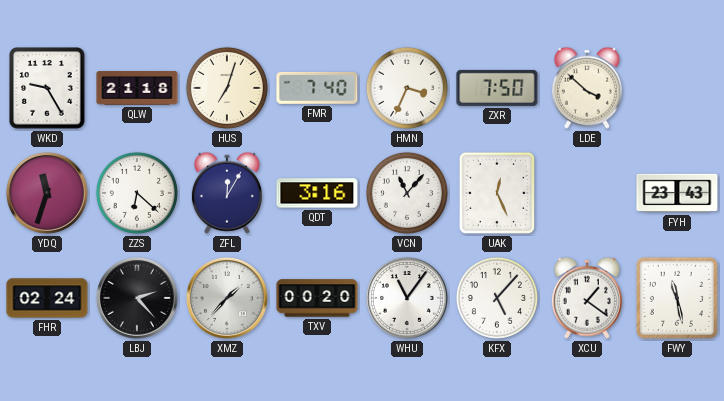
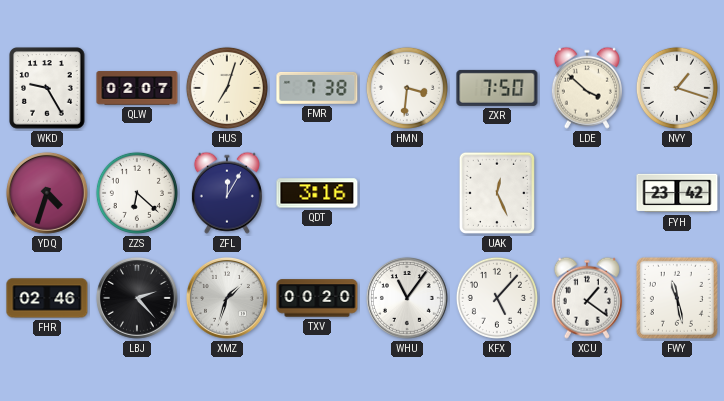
QLW: 21:18 -> 02:07
FMR: 7:40 -> 7:38
HMN: 3:34 -> 3:31
NVY: none -> 1:18
YDQ: 11:33 -> 4:33
VCN: 11:07 -> none
FYH: 23:43 -> 23:42
FHR: 02:24 -> 02:46
XMZ: 1:37 -> 1:33
